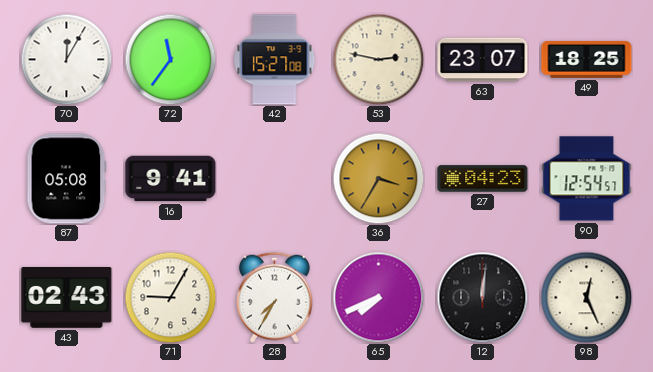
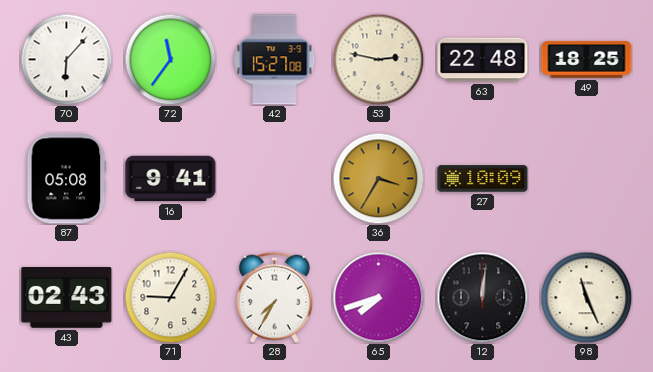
70: 12:05 -> 6:07
63: 23:07 -> 22:48
27: 04:23 -> 10:09
90: 12:54 -> none
65: 7:41 -> 7:42
98: 12:26 -> 11:26
